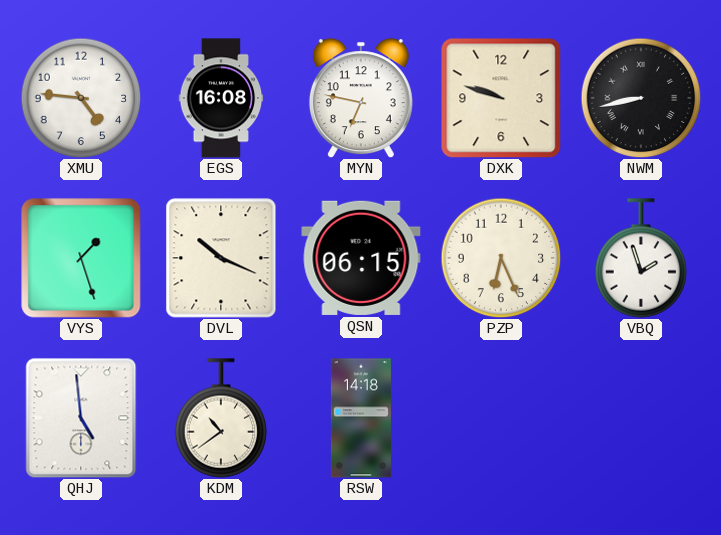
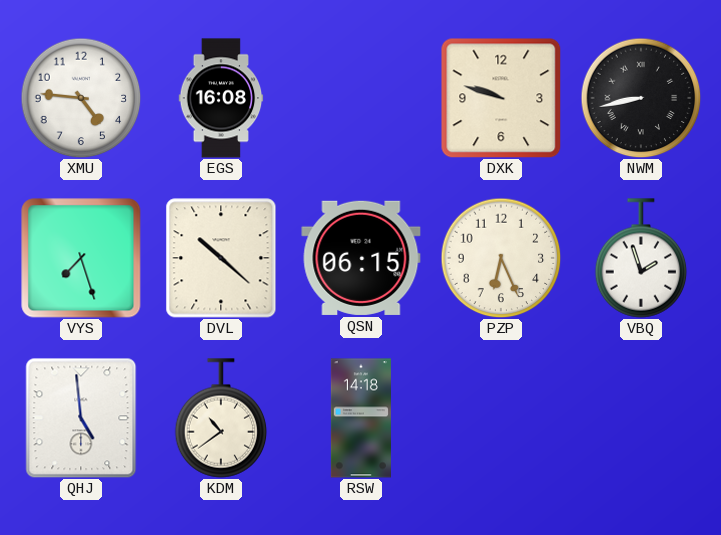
MYN: 6:47 -> none
VYS: 1:27 -> 7:27
DVL: 10:19 -> 10:22
